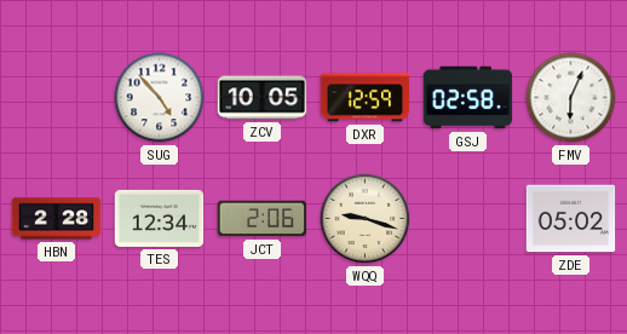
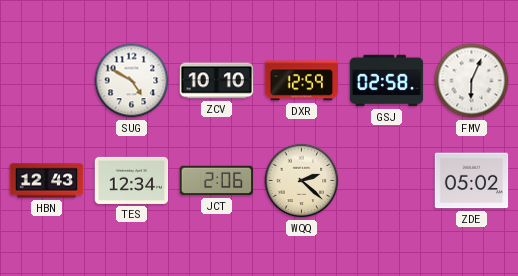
SUG: 4:53 -> 4:50
ZCV: 10:05 -> 10:10
HBN: 2:28 -> 12:43
WQQ: 9:18 -> 2:22
